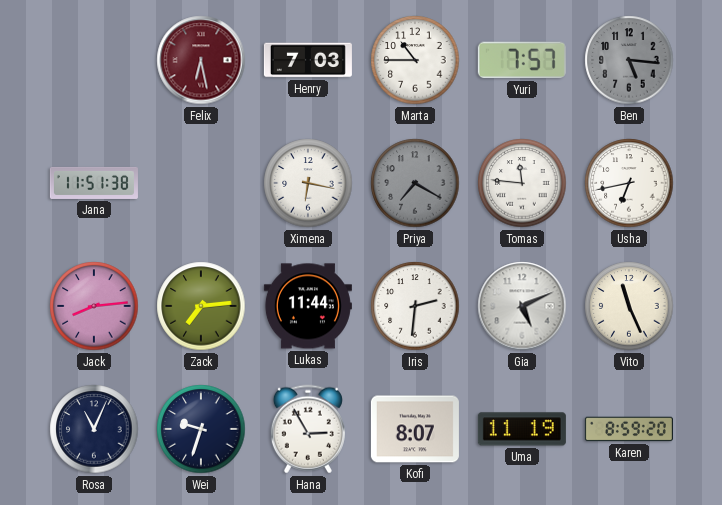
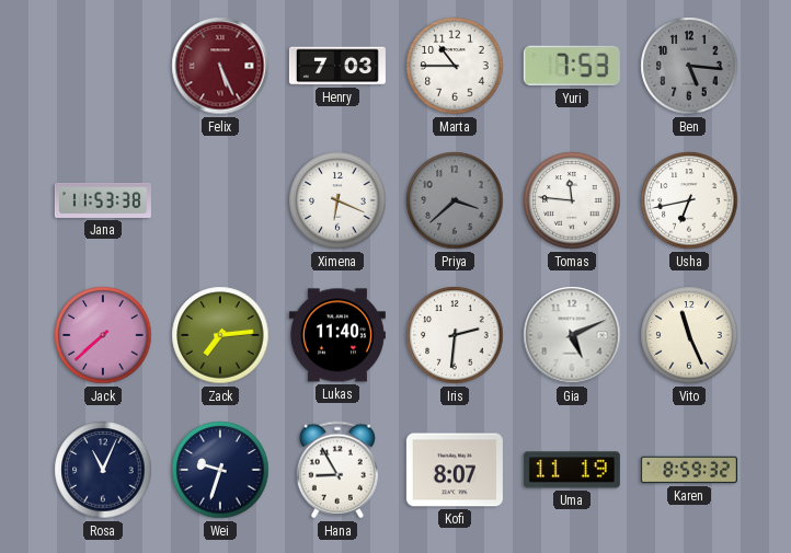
Felix: 6:28 -> 5:26
Yuri: 7:57 -> 7:53
Jana: 11:51 -> 11:53
Ximena: 6:17 -> 6:19
Priya: 7:20 -> 3:38
Jack: 8:14 -> 7:38
Lukas: 11:44 -> 11:40
Hana: 2:55 -> 8:55
Karen: 8:59:20 -> 8:59:32
